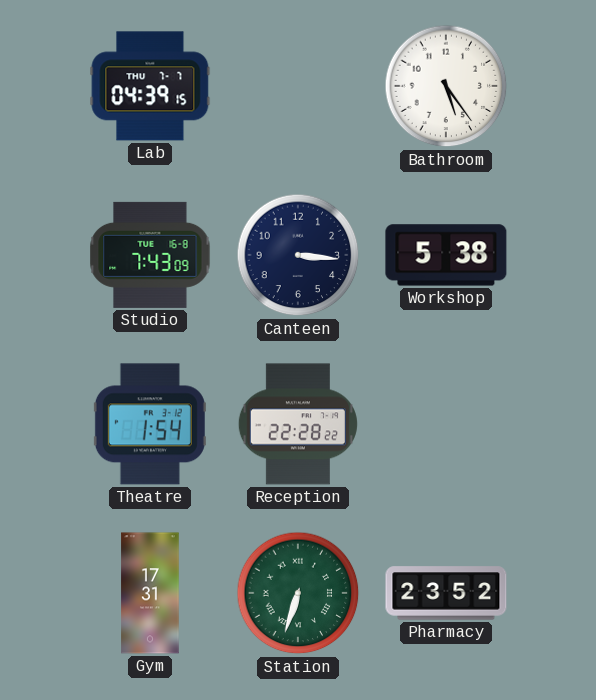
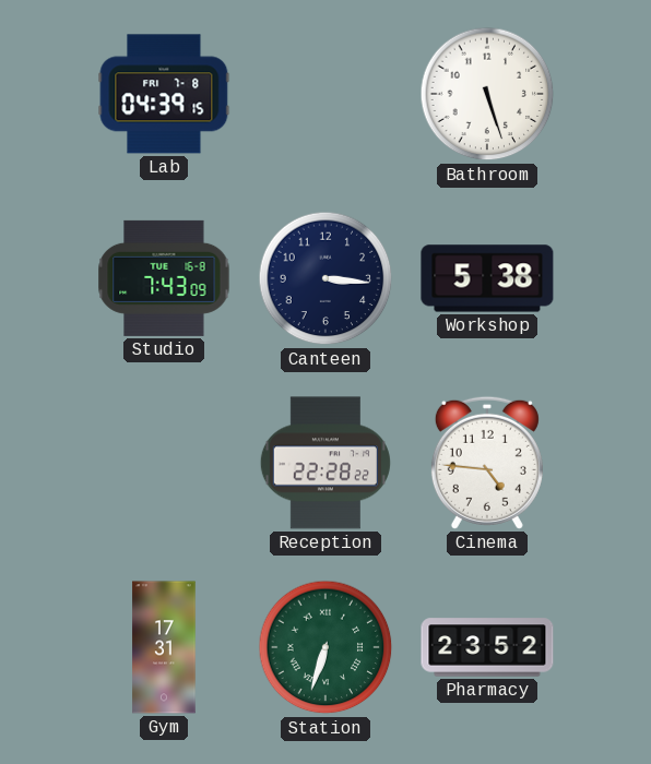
Lab date: THU 7-7 -> FRI 7-8
Bathroom: 5:24 -> 5:27
Theatre: 1:54 -> none
Cinema: none -> 4:46
